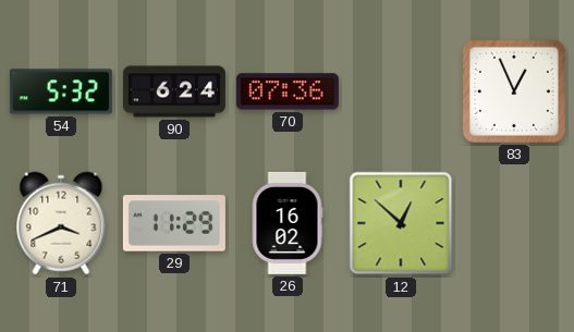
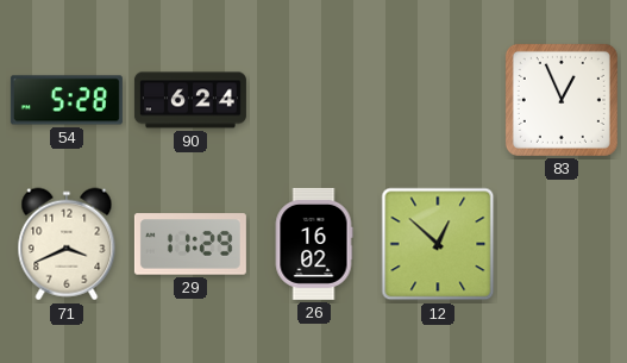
54: 5:32 -> 5:28
70: 07:36 -> none
